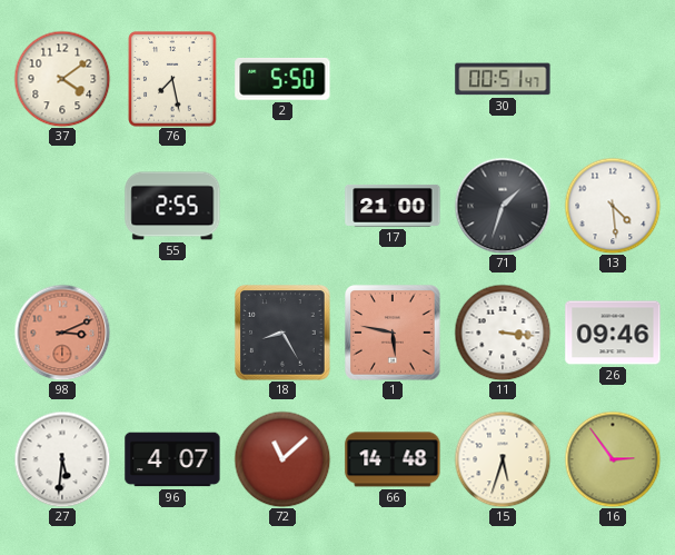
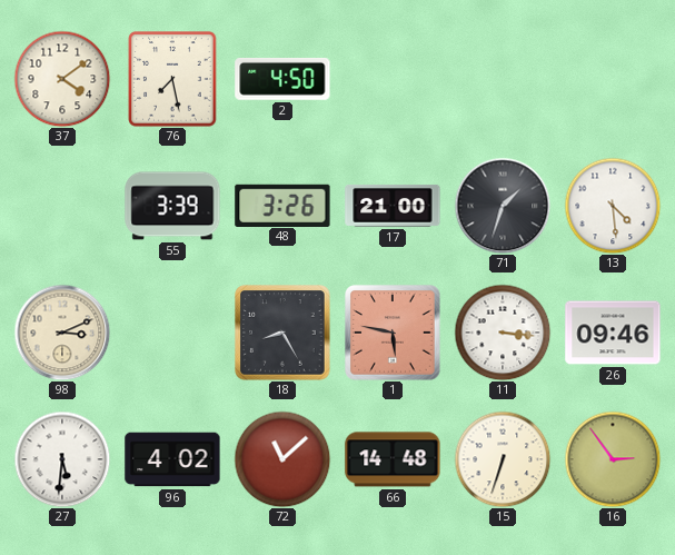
2: 5:50 -> 4:50
30: 00:51 -> none
55: 2:55 -> 3:39
48: none -> 3:26
98 dial: salmon -> cream
96: 4:07 -> 4:02
15: 5:33 -> 6:33
